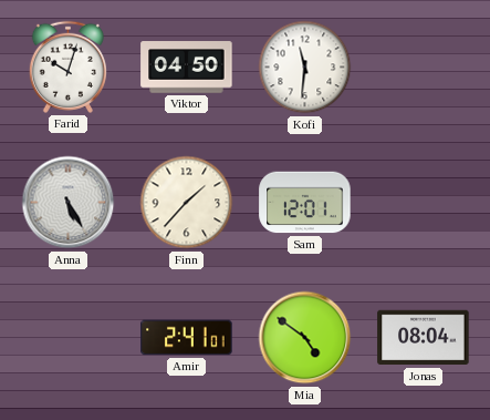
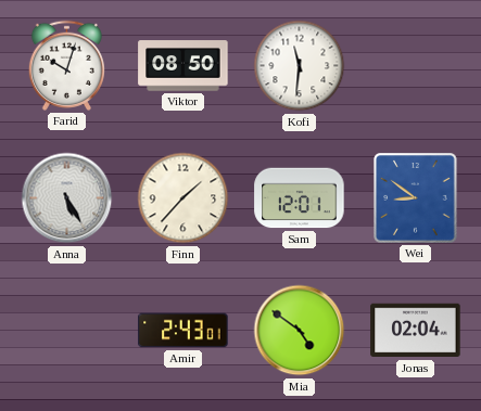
Viktor: 04:50 -> 08:50
Wei: none -> 8:51
Amir: 2:41 -> 2:43
Jonas: 08:04 -> 02:04
